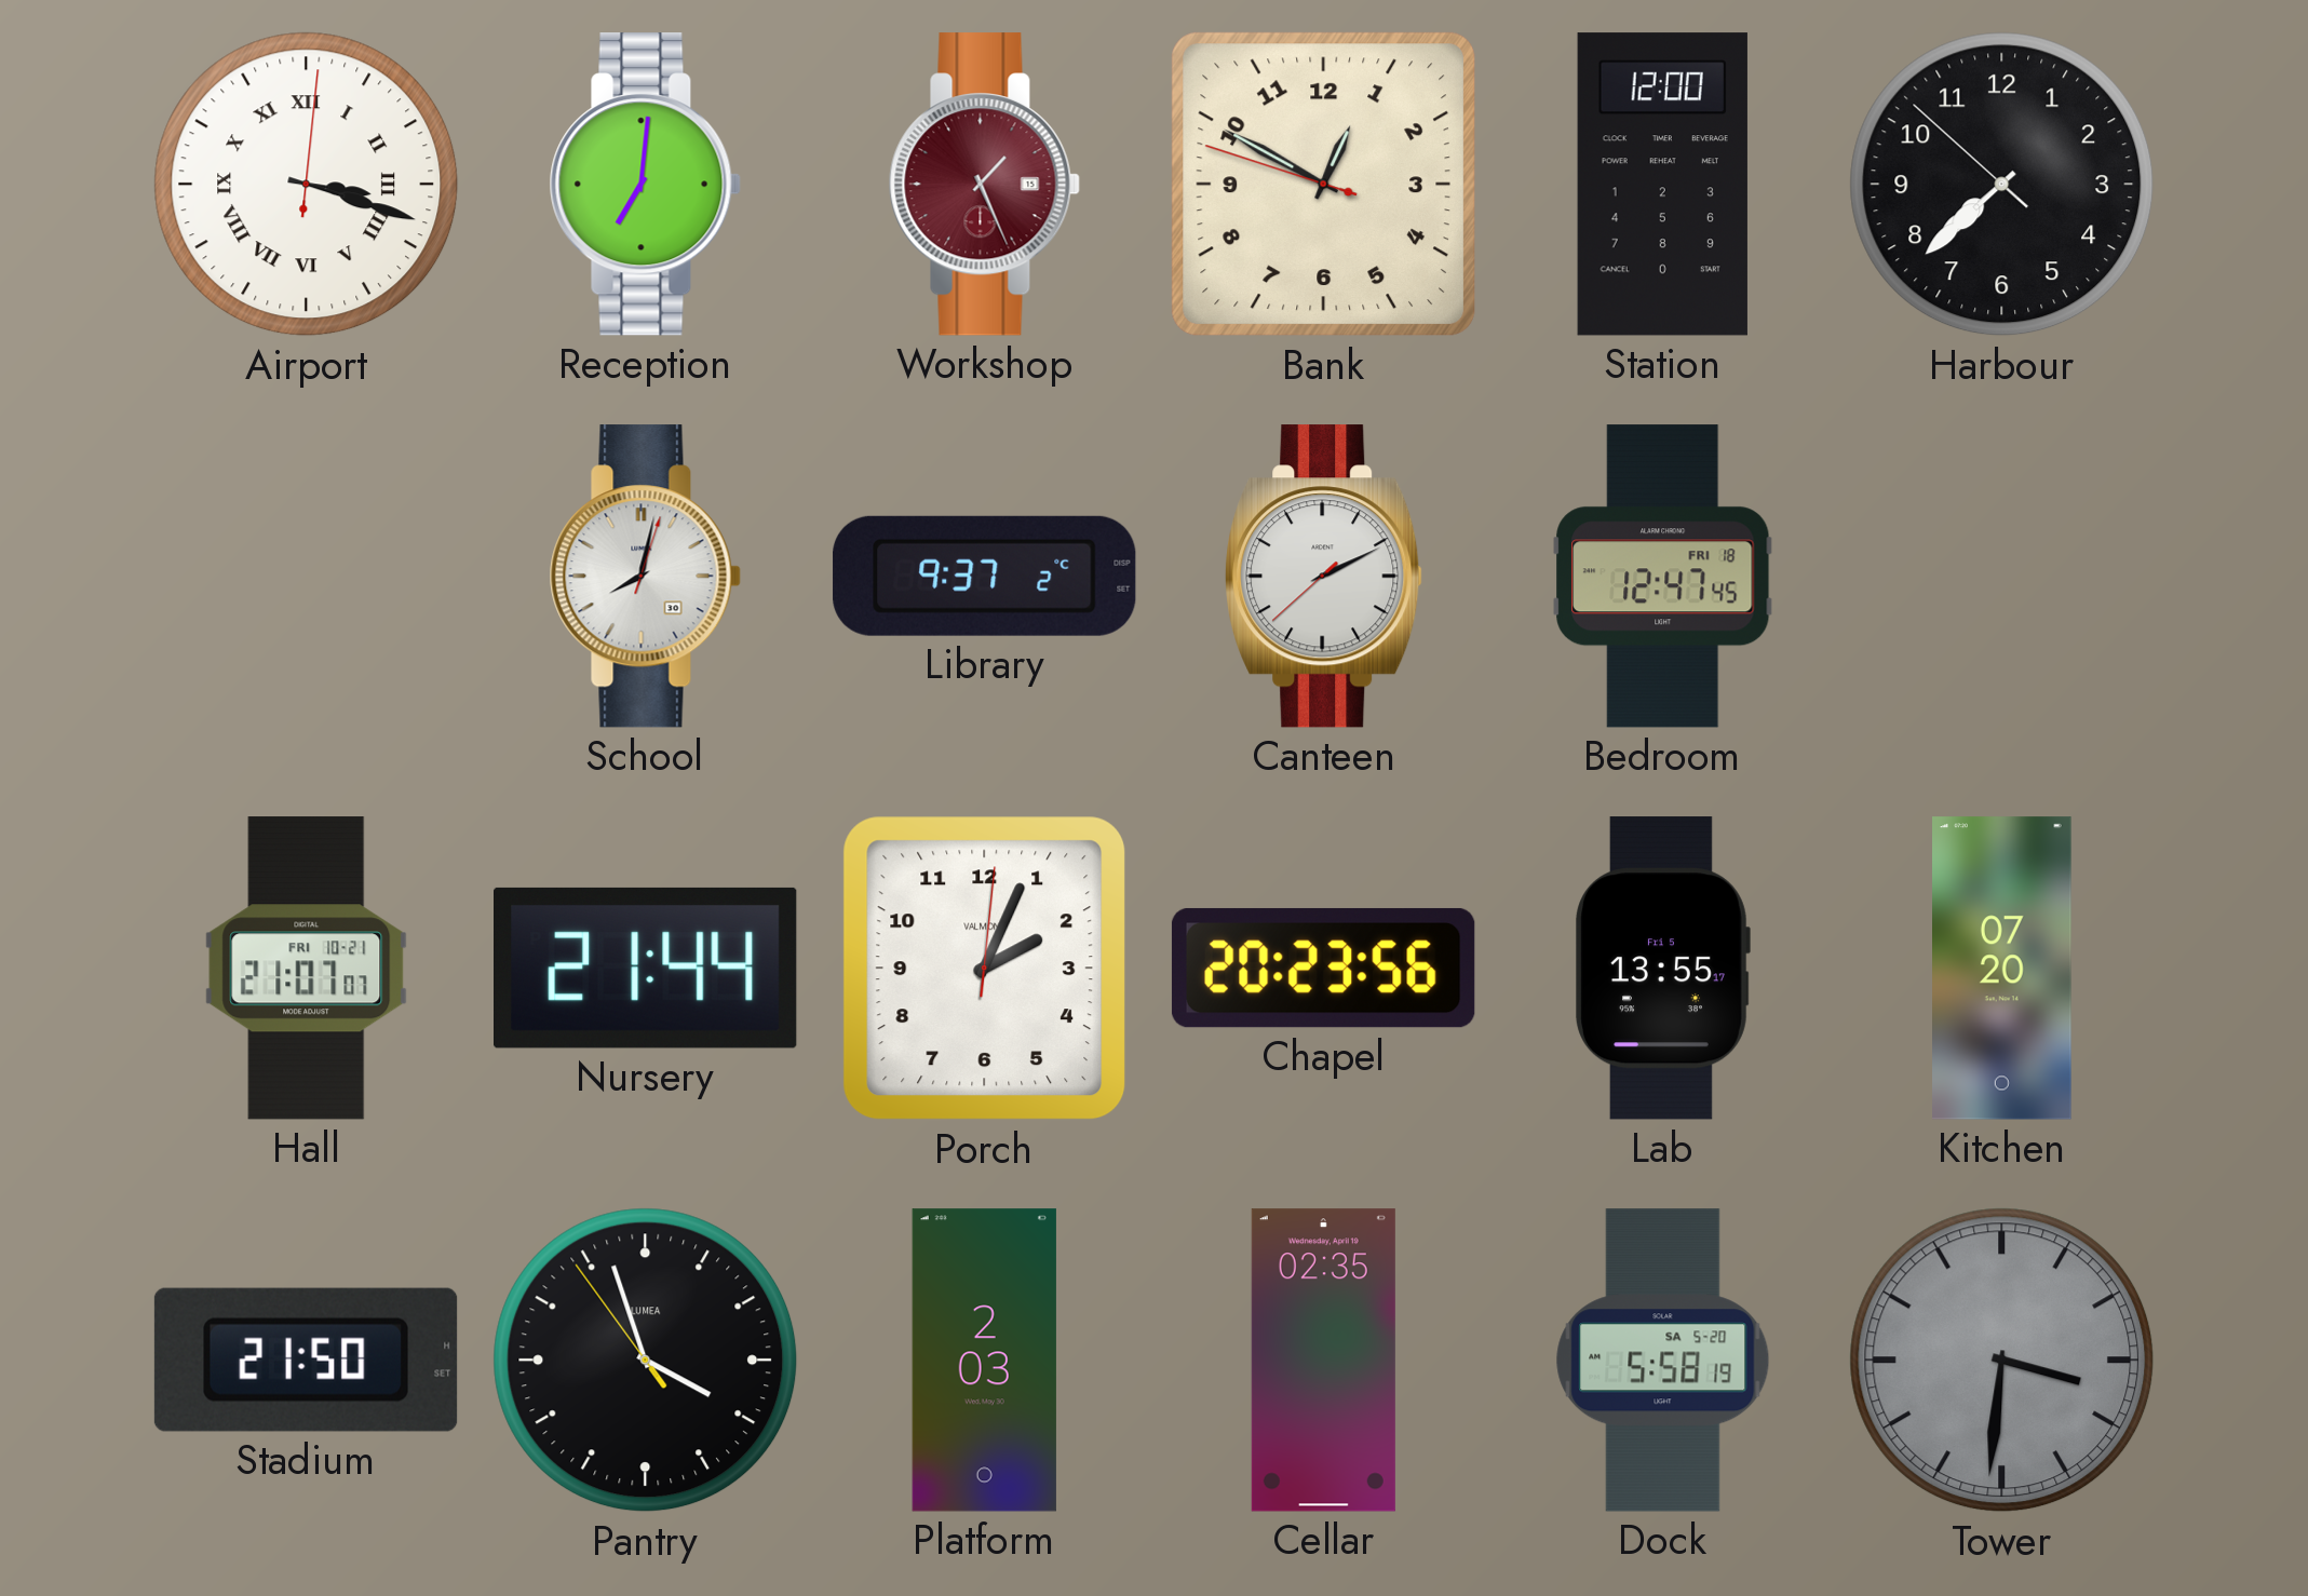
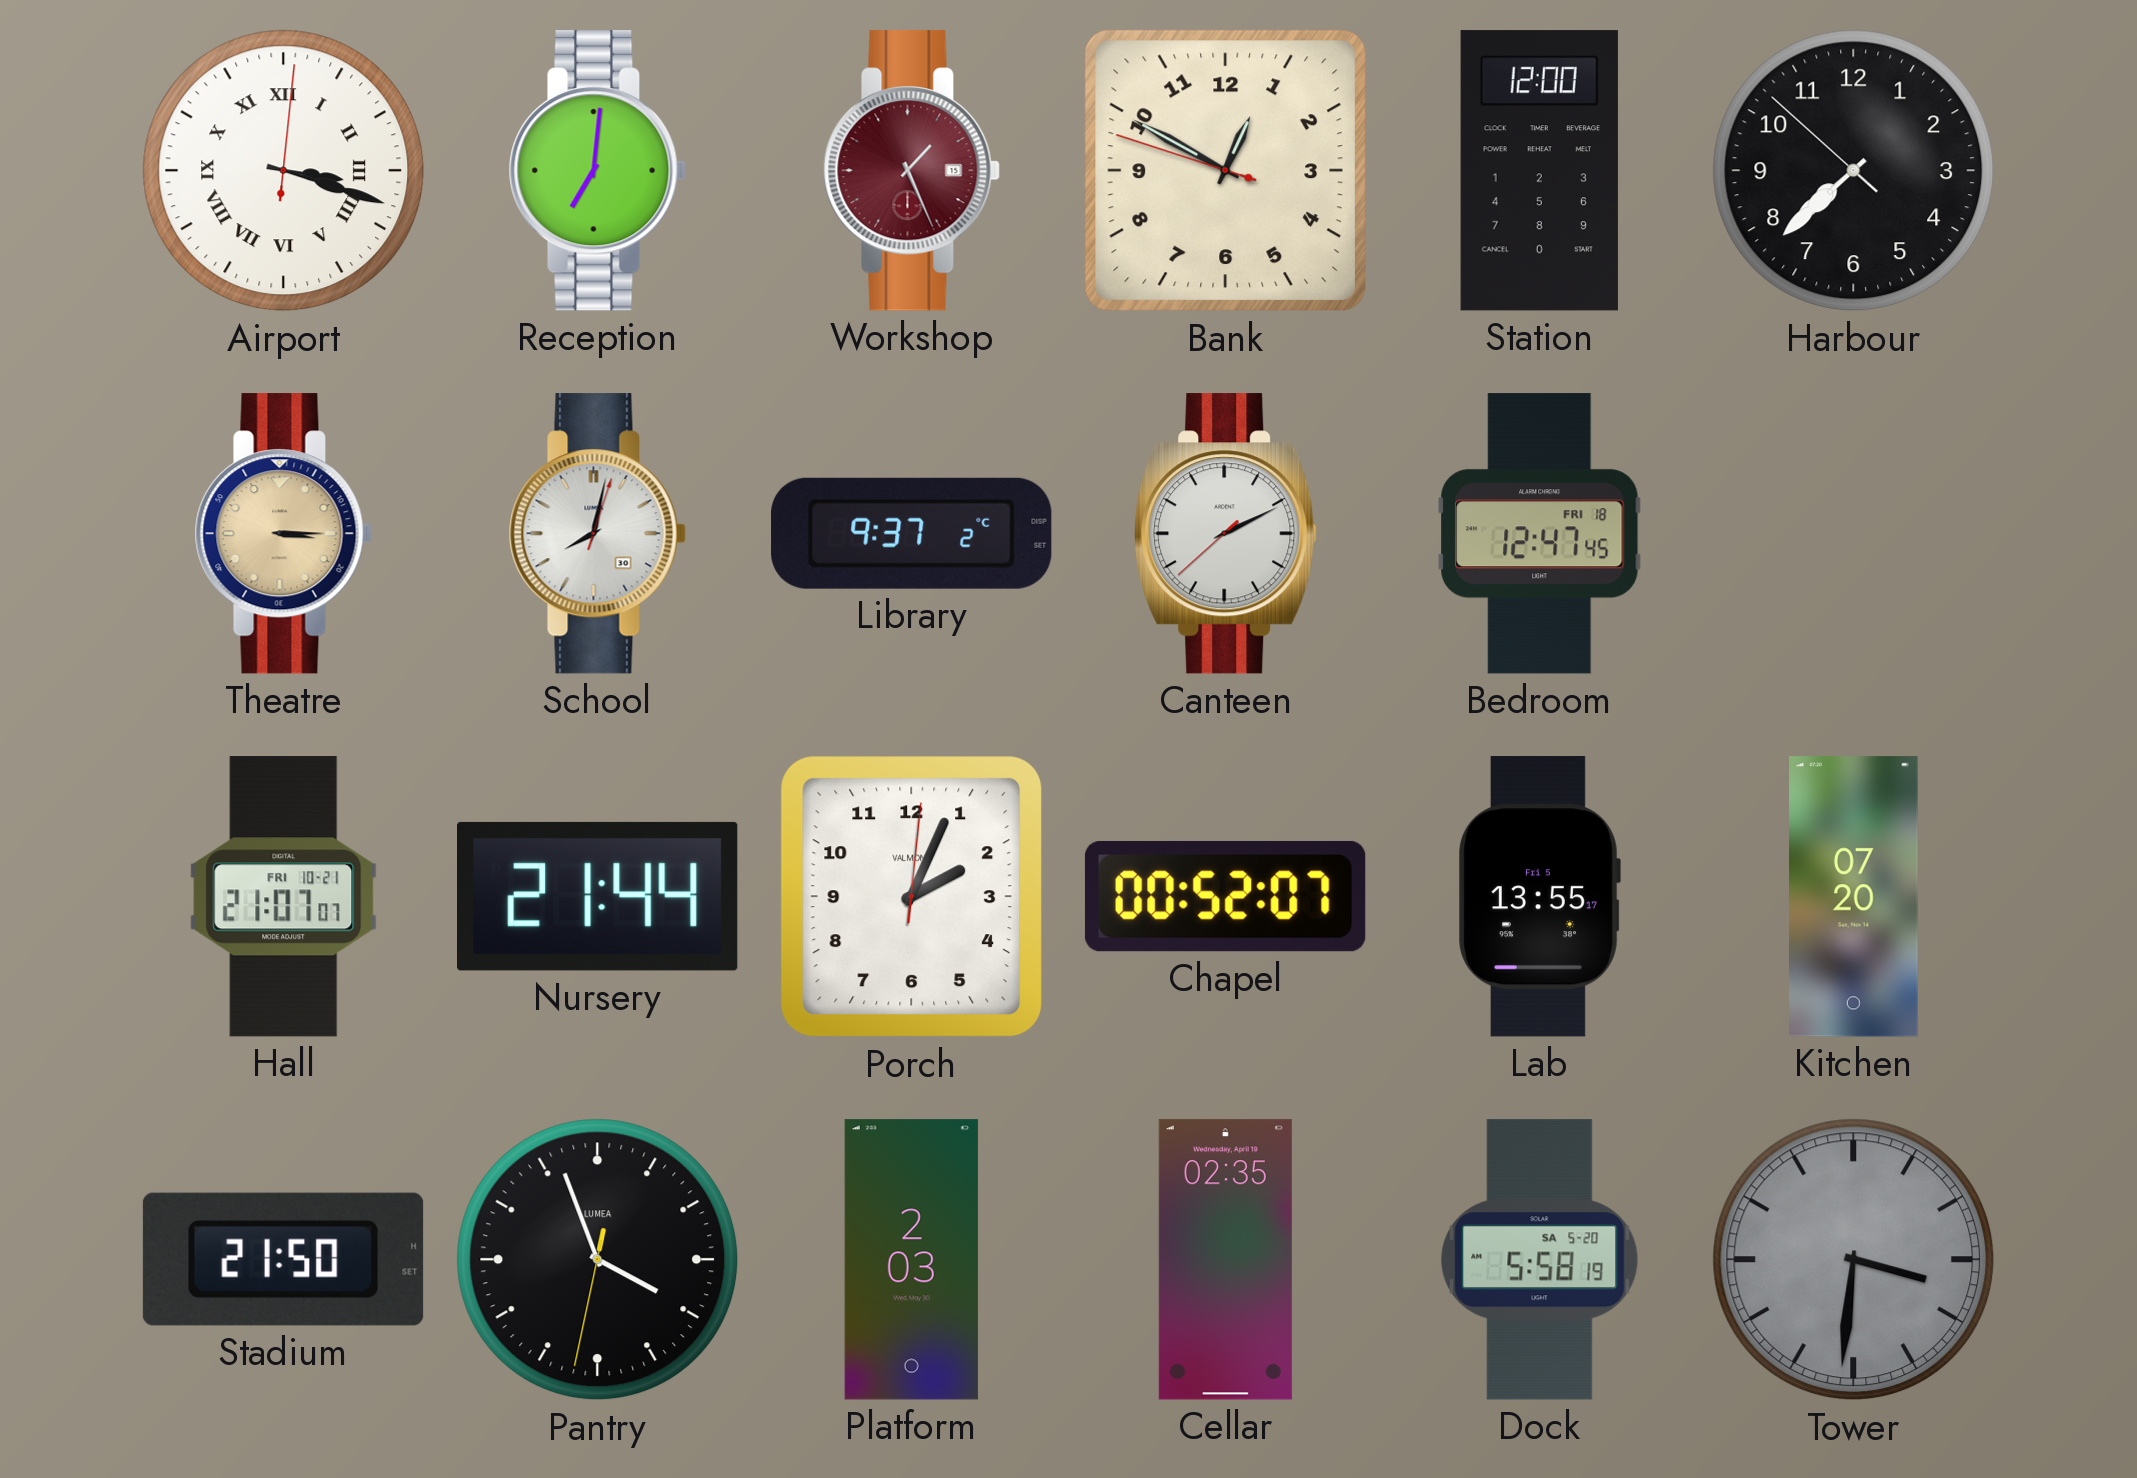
Theatre: none -> 3:15
Chapel: 20:23 -> 00:52
Pantry: 3:56:54 -> 3:56:32
